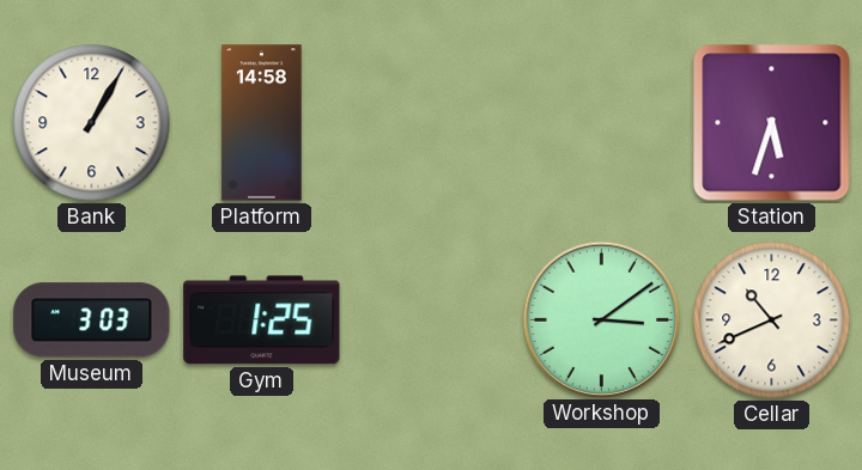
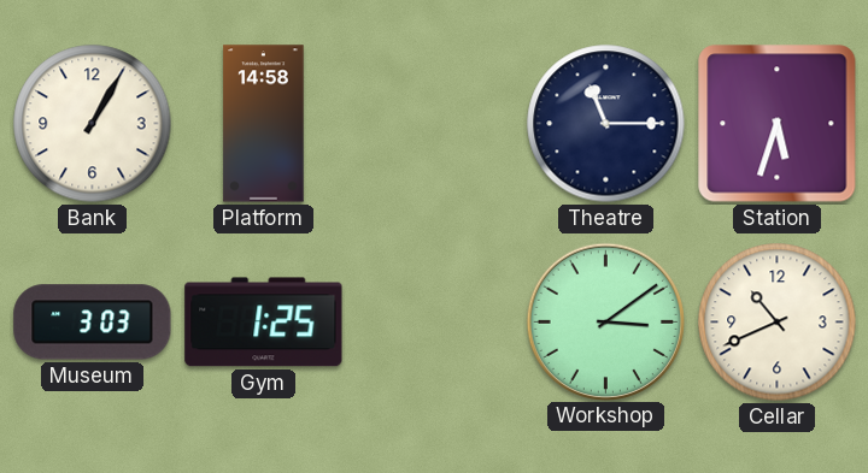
Theatre: none -> 11:15
